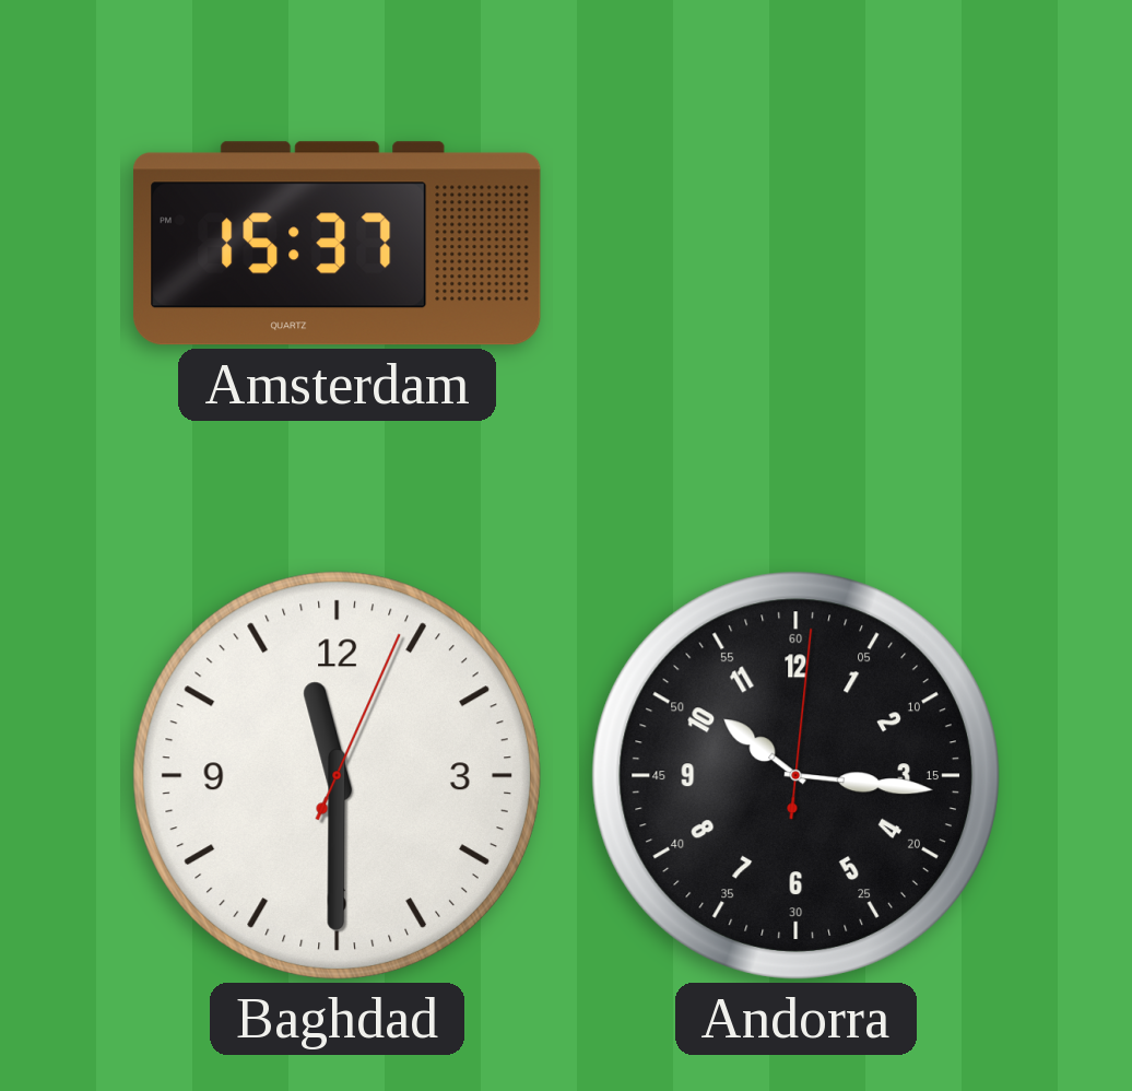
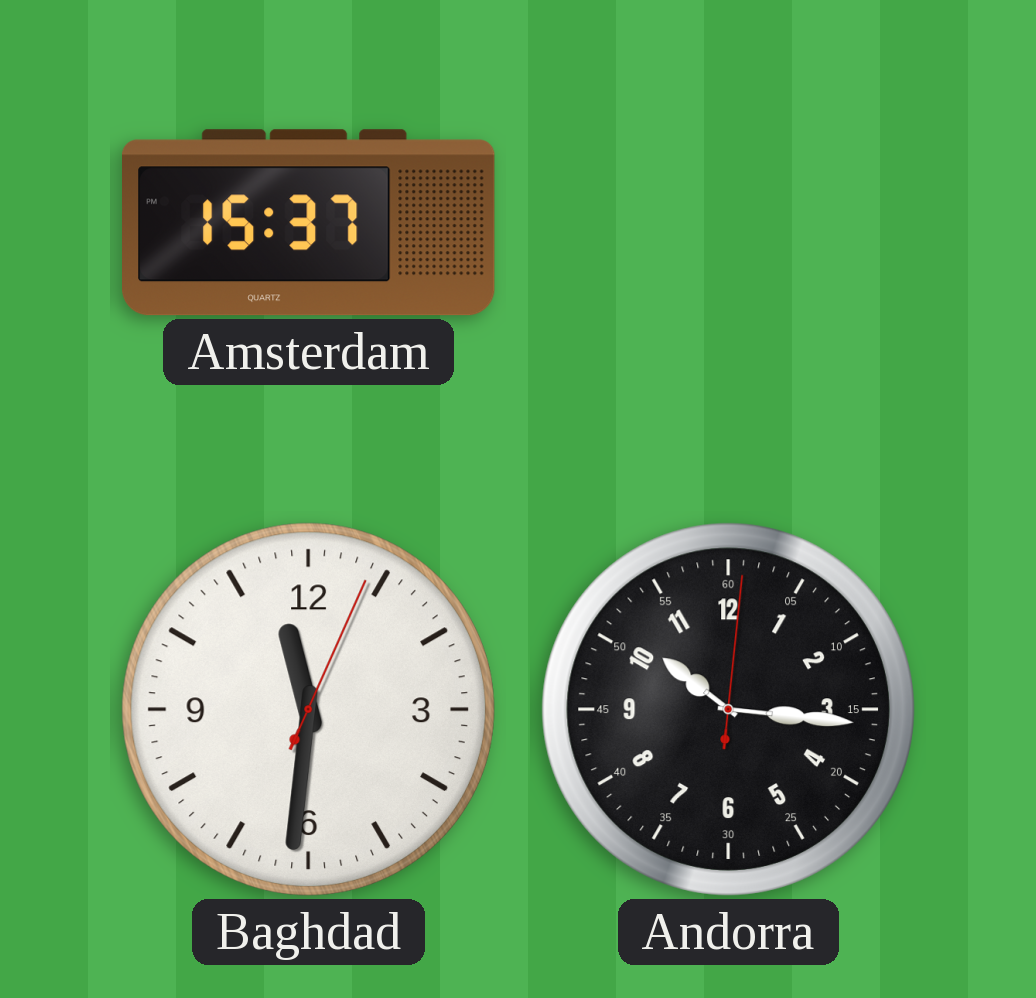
Baghdad: 11:30 -> 11:31
